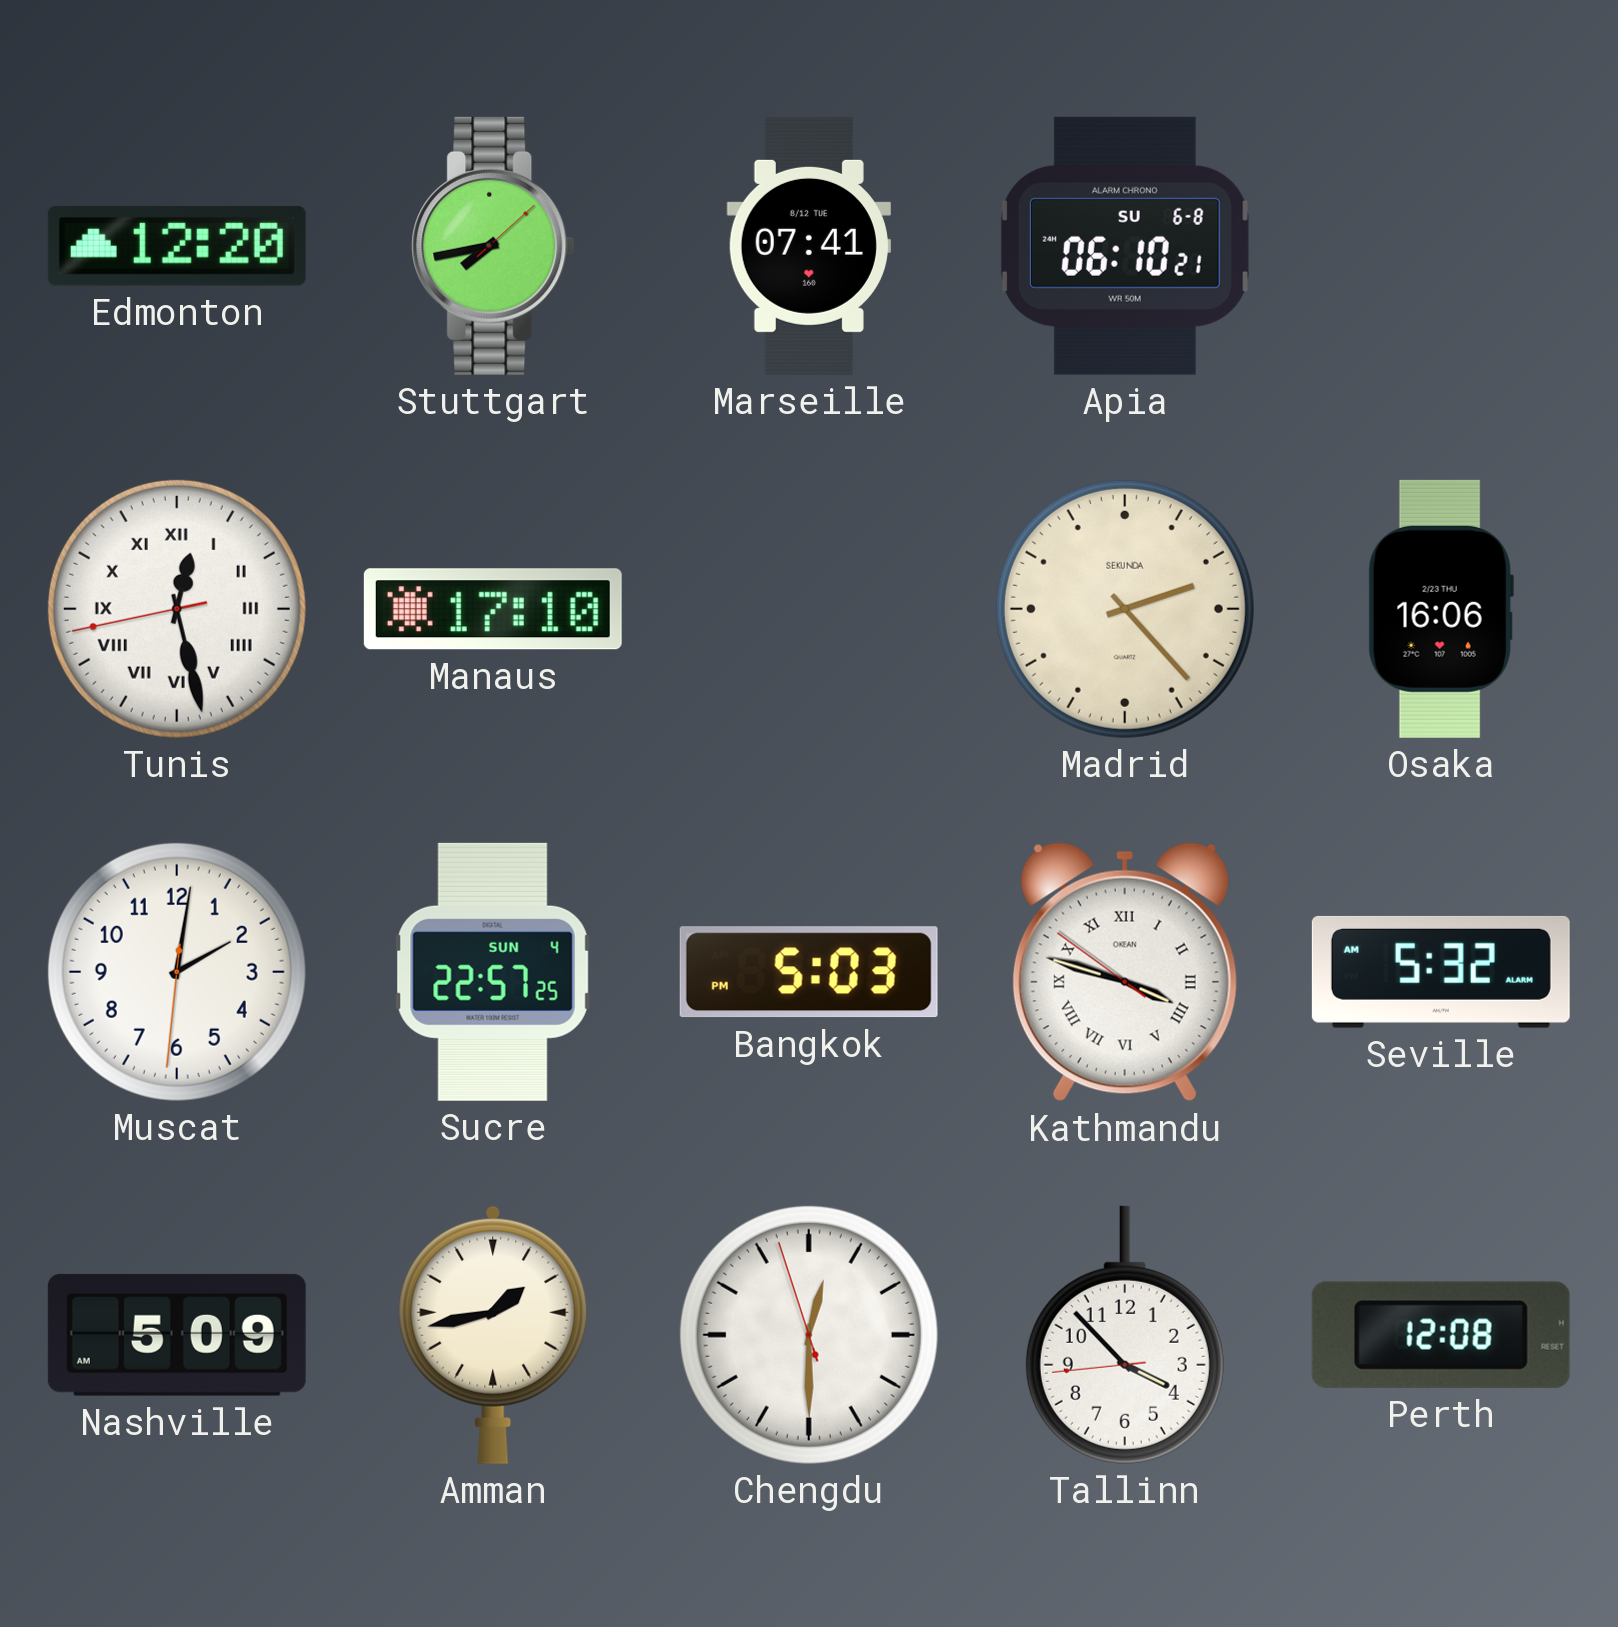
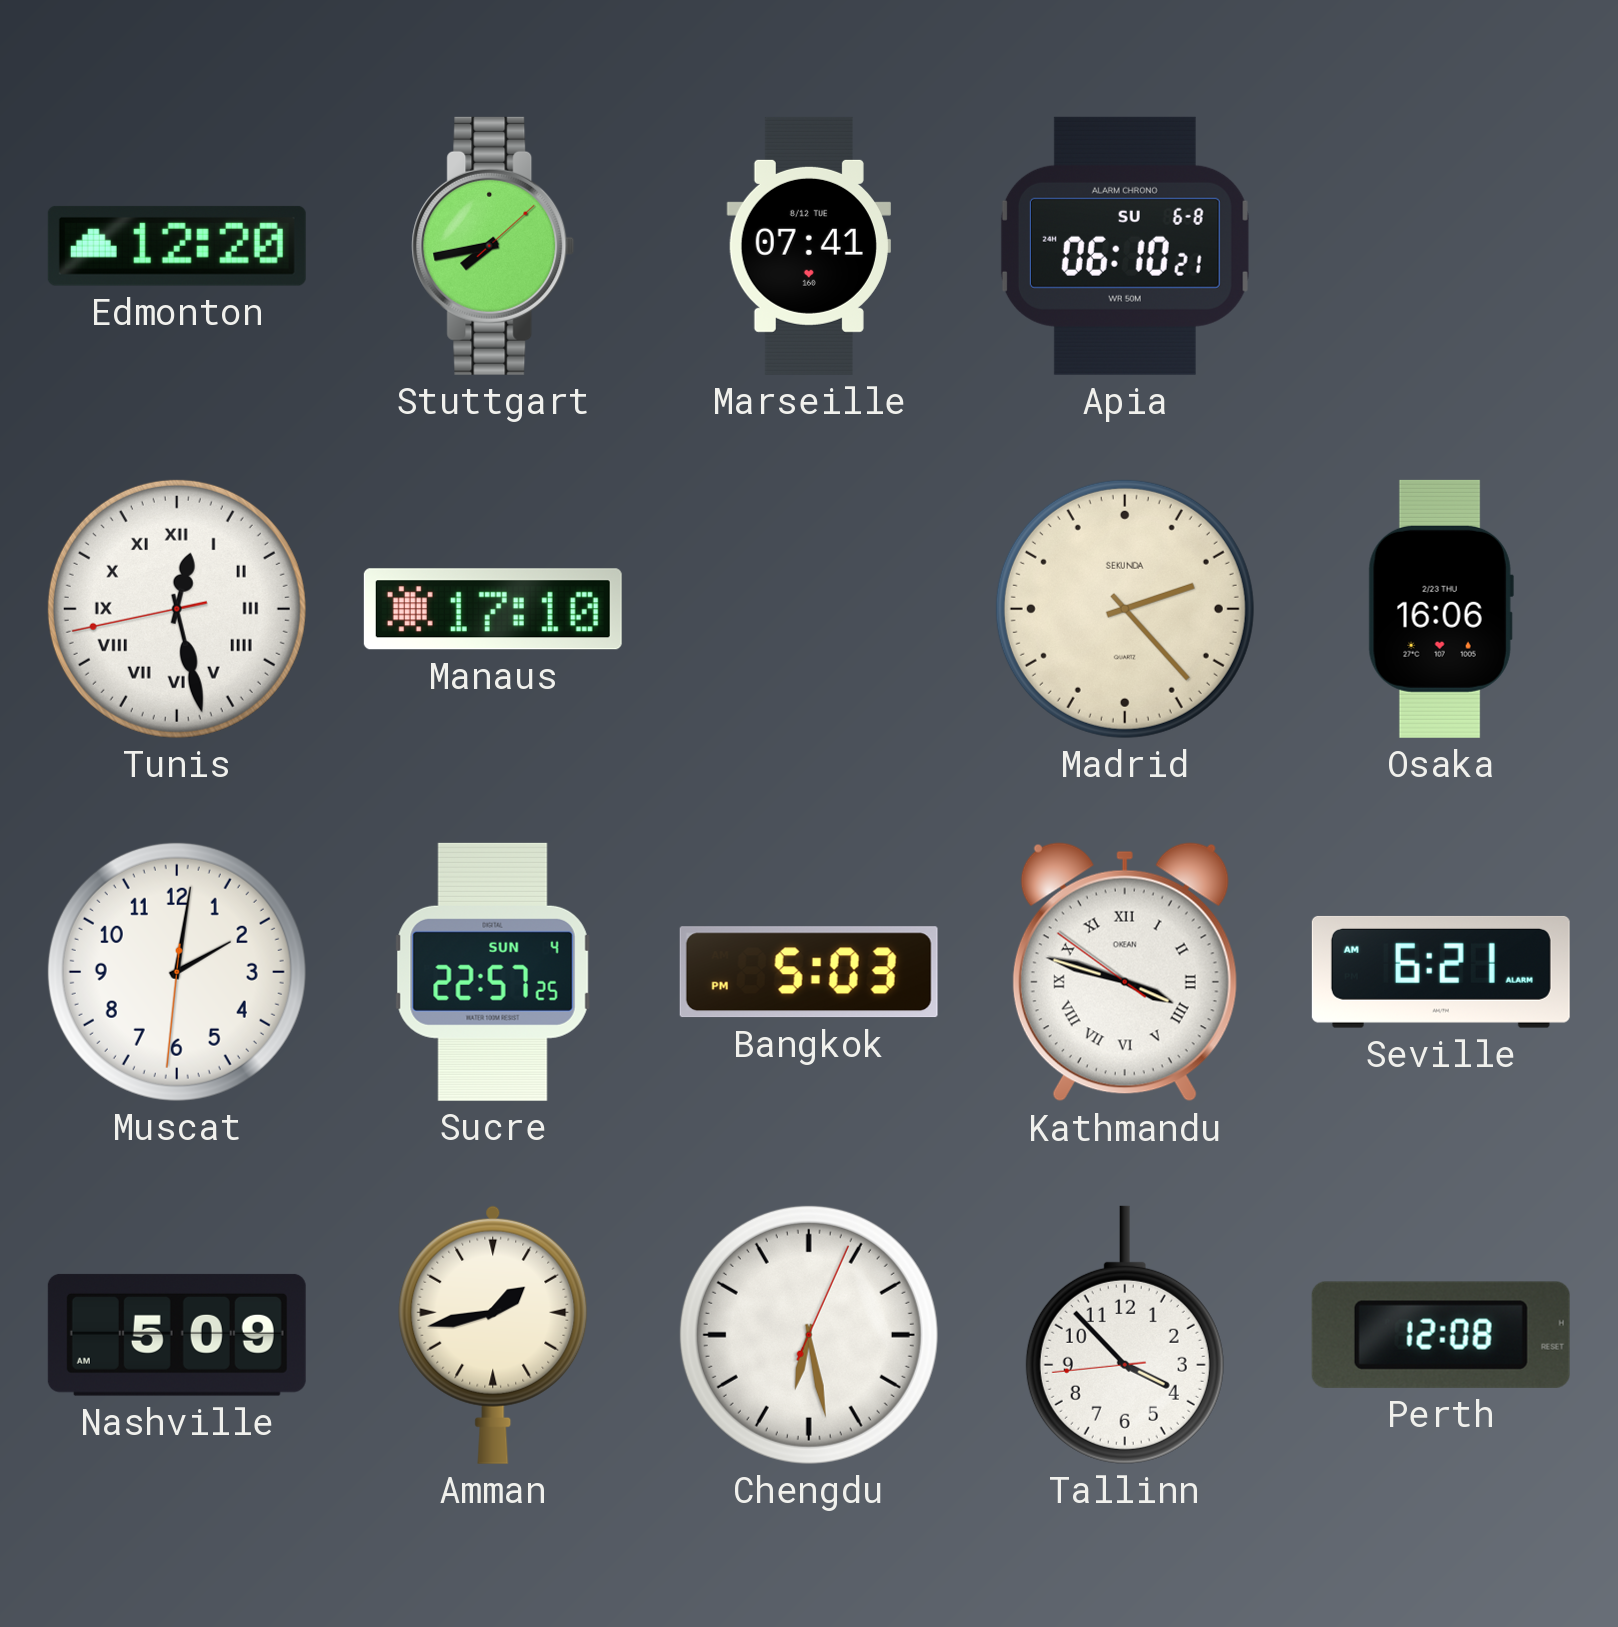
Seville: 5:32 -> 6:21
Chengdu: 12:29 -> 6:28
